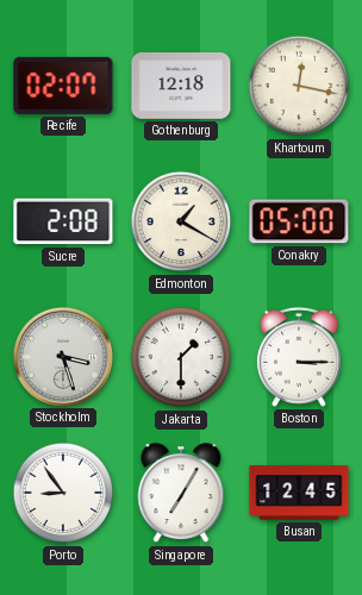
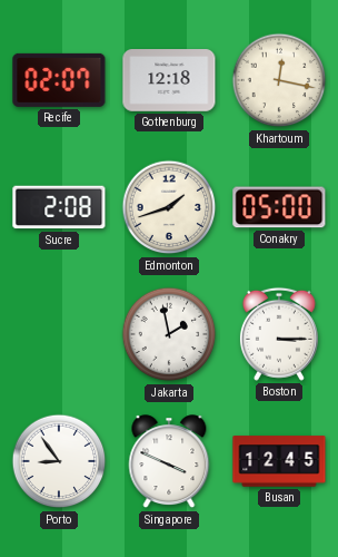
Edmonton: 1:20 -> 1:42
Stockholm: 3:27 -> none
Jakarta: 1:30 -> 1:58
Singapore: 7:05 -> 3:49
